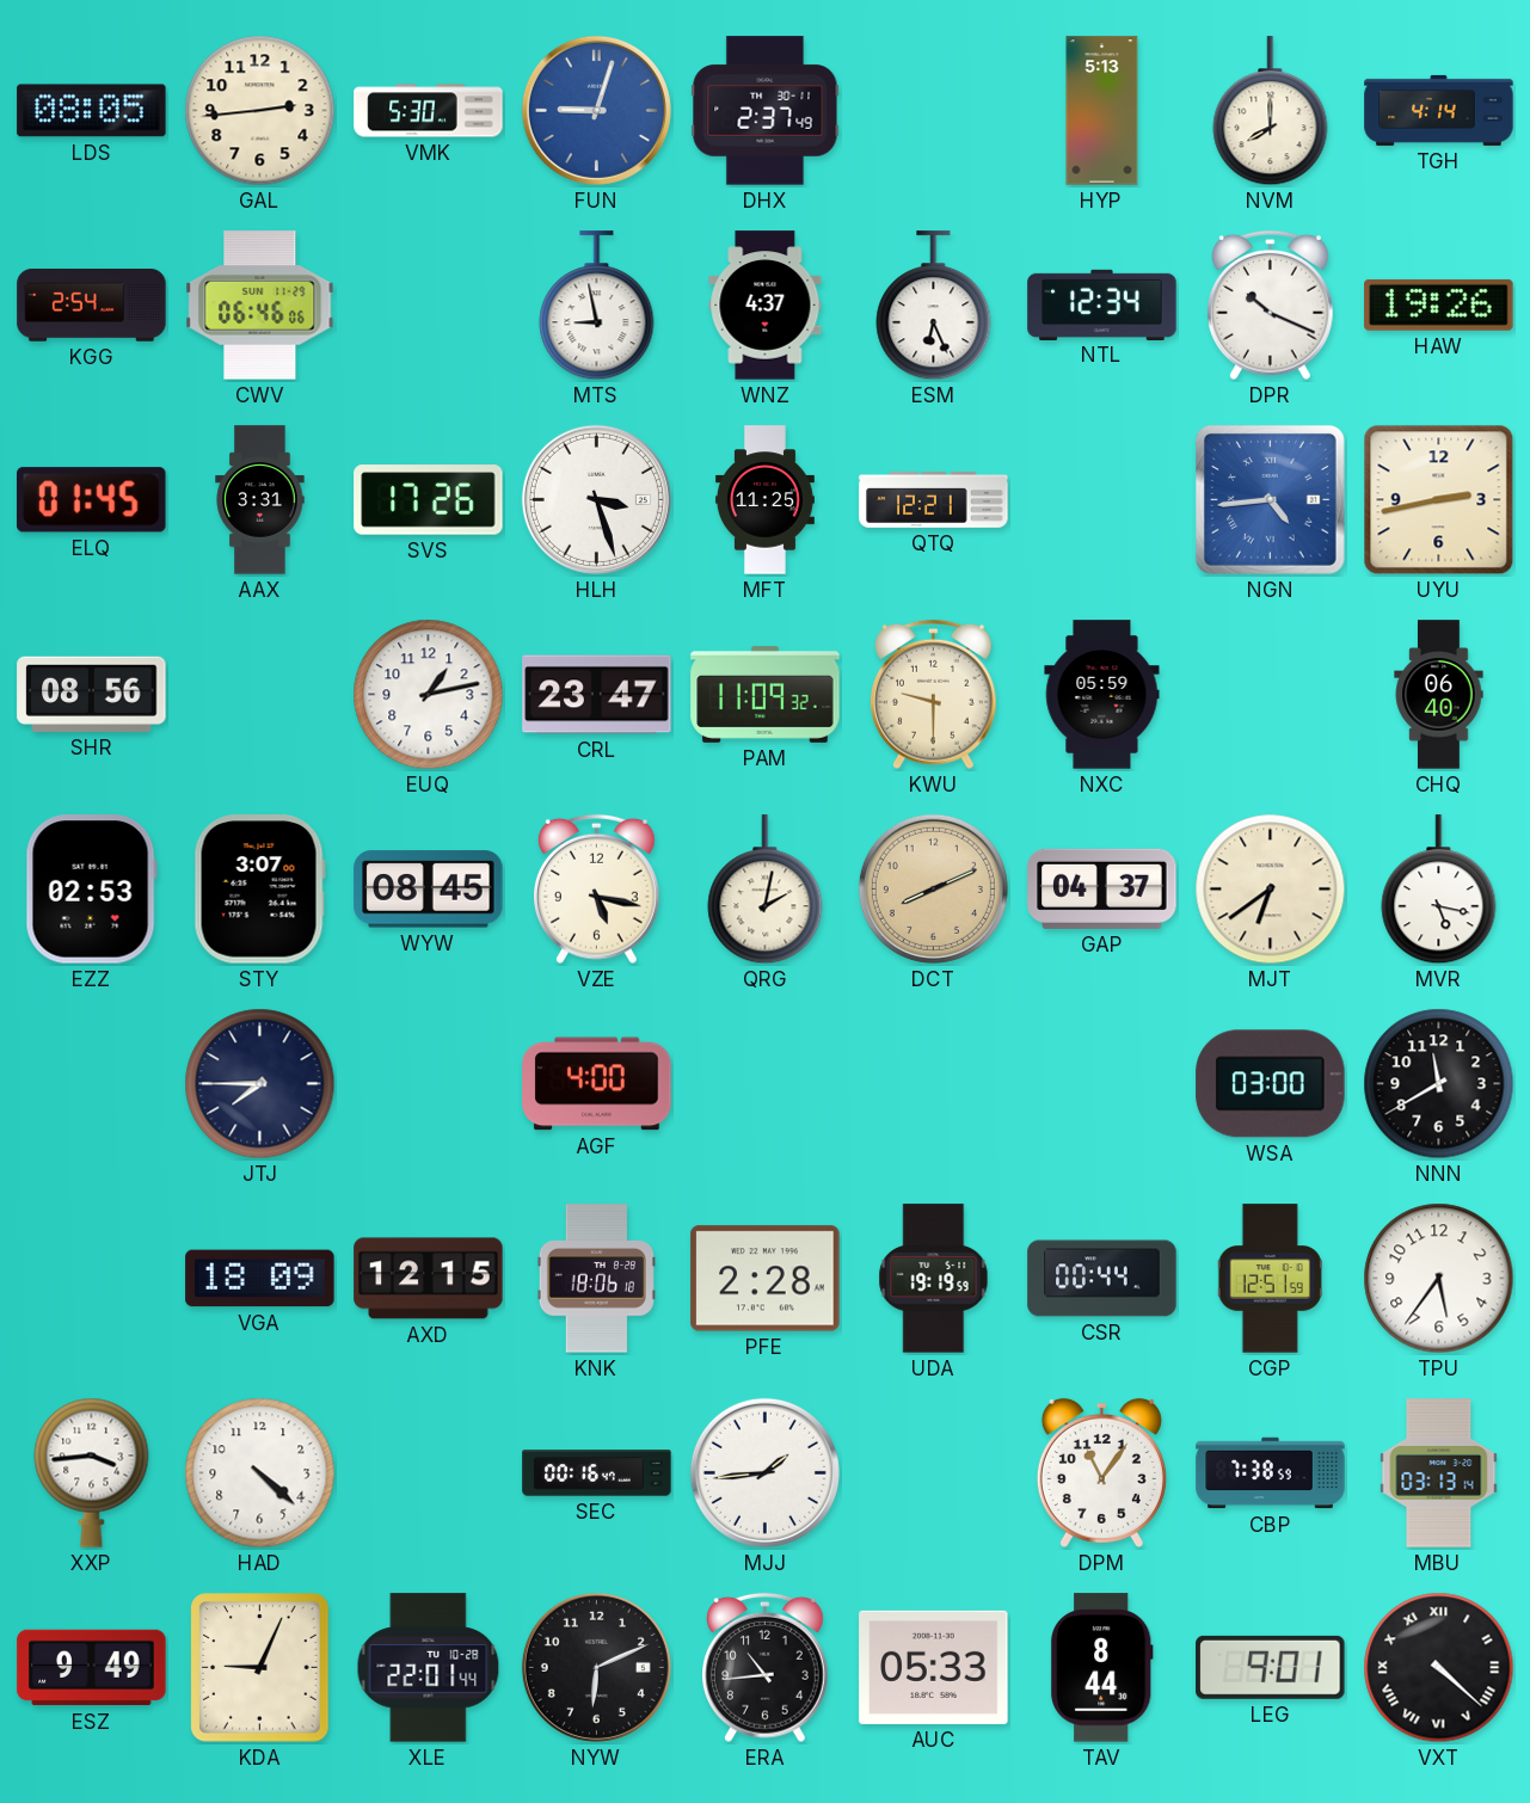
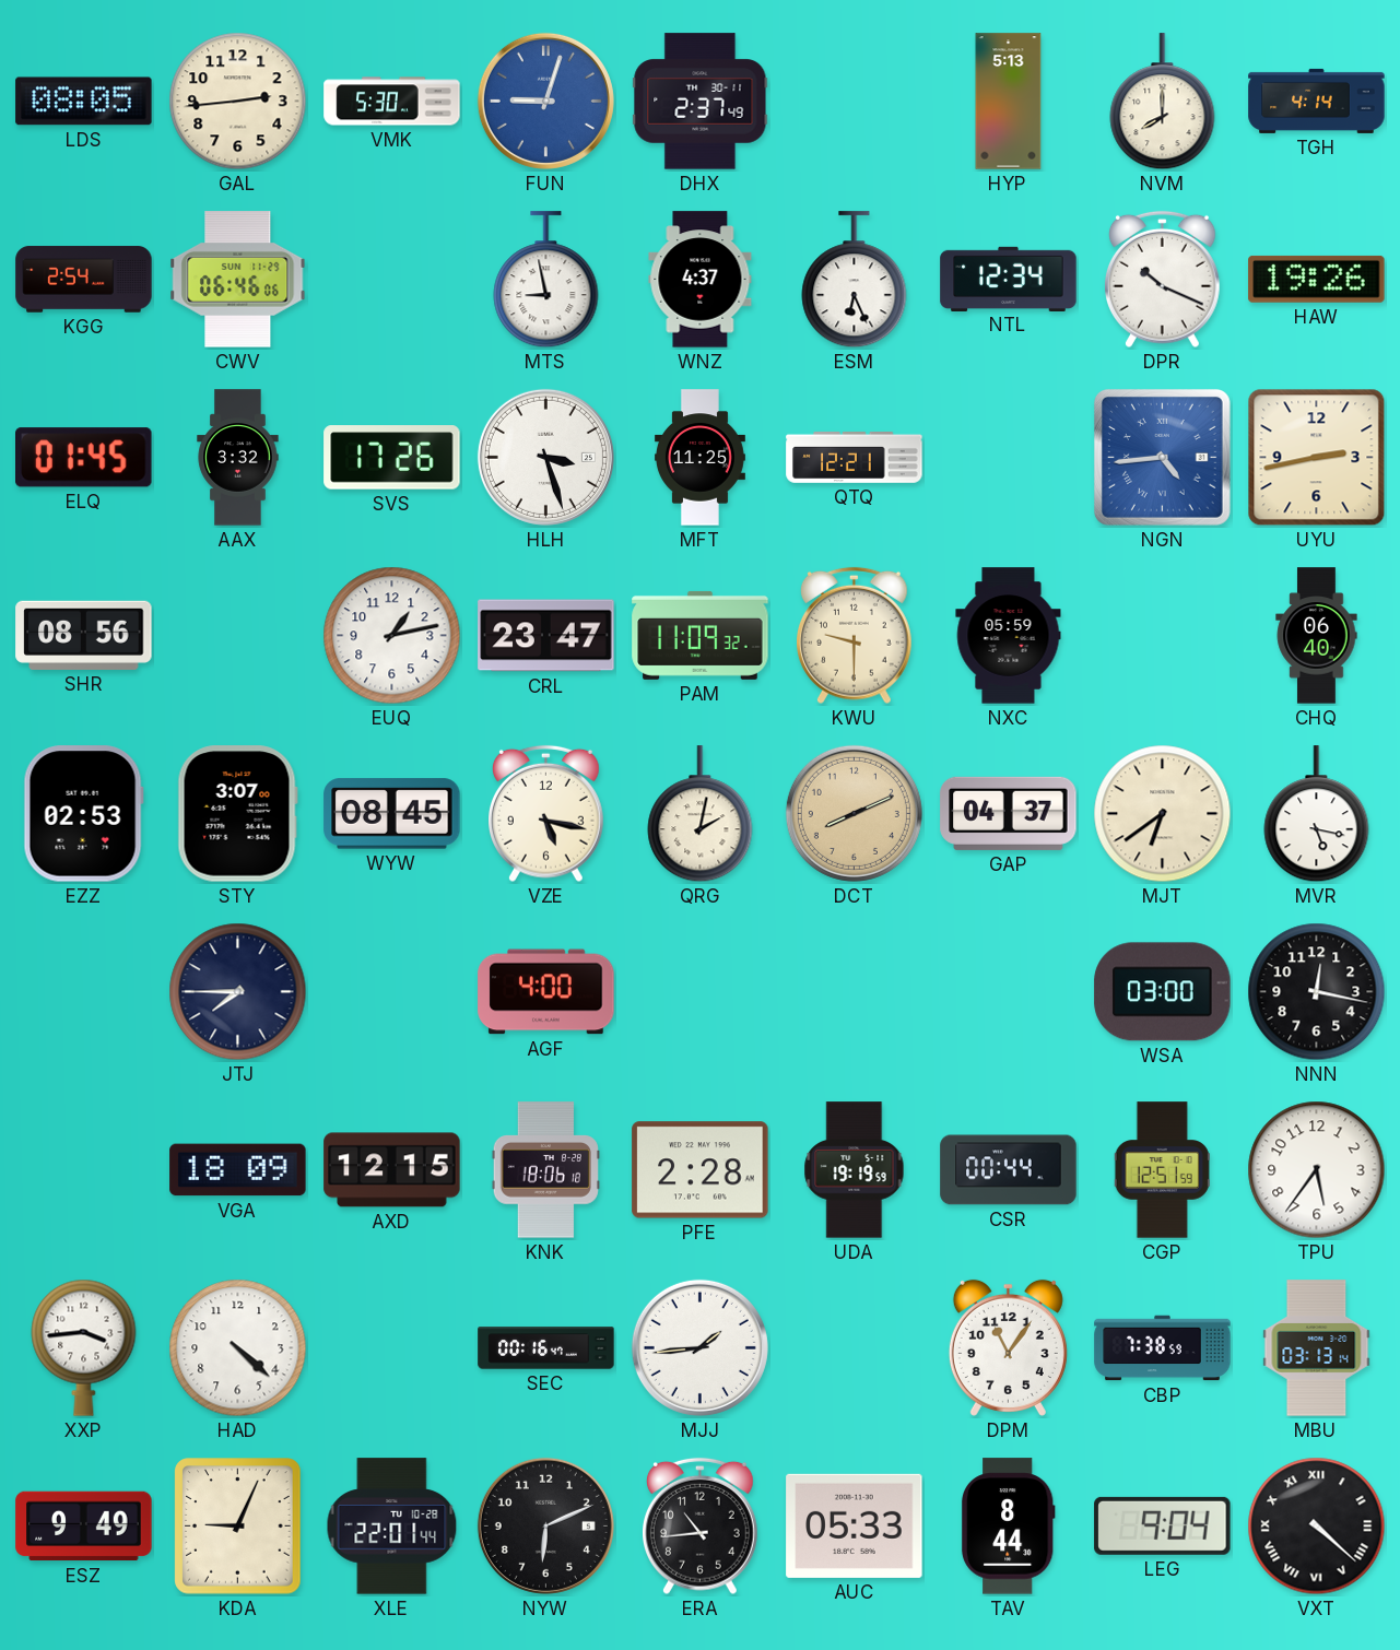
AAX: 3:31 -> 3:32
NNN: 11:40 -> 12:17
LEG: 9:01 -> 9:04
